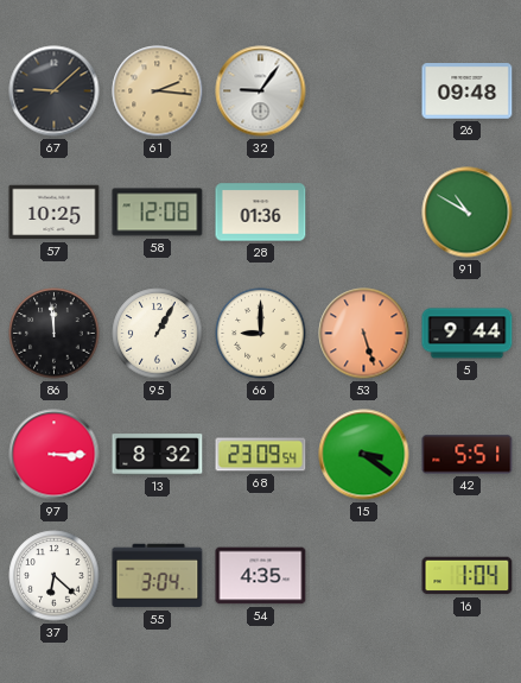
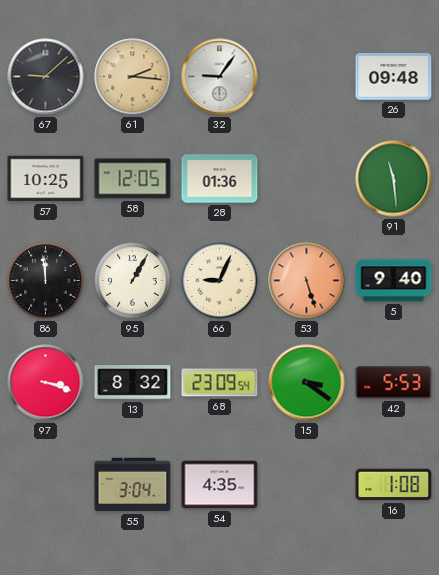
58: 12:08 -> 12:05
91: 10:50 -> 11:29
66: 9:00 -> 9:04
5: 9:44 -> 9:40
97: 3:15 -> 3:18
42: 5:51 -> 5:53
37: 6:22 -> none
16: 1:04 -> 1:08
